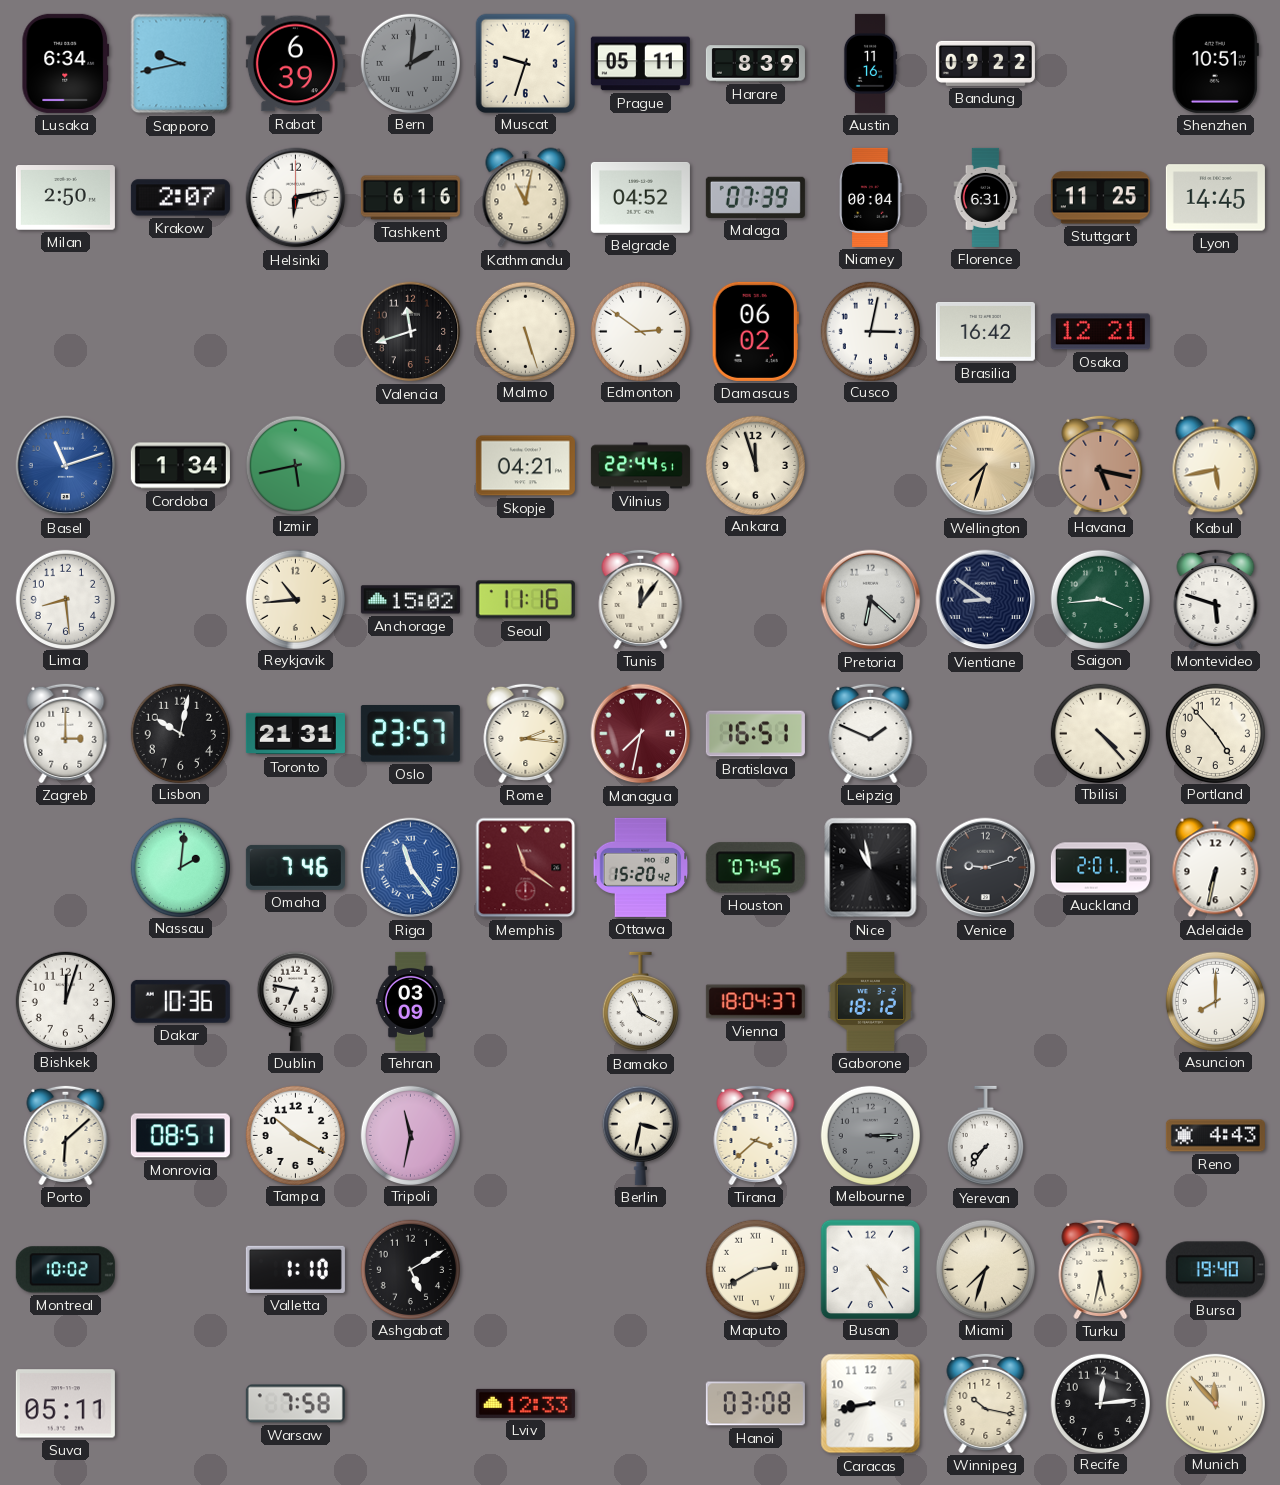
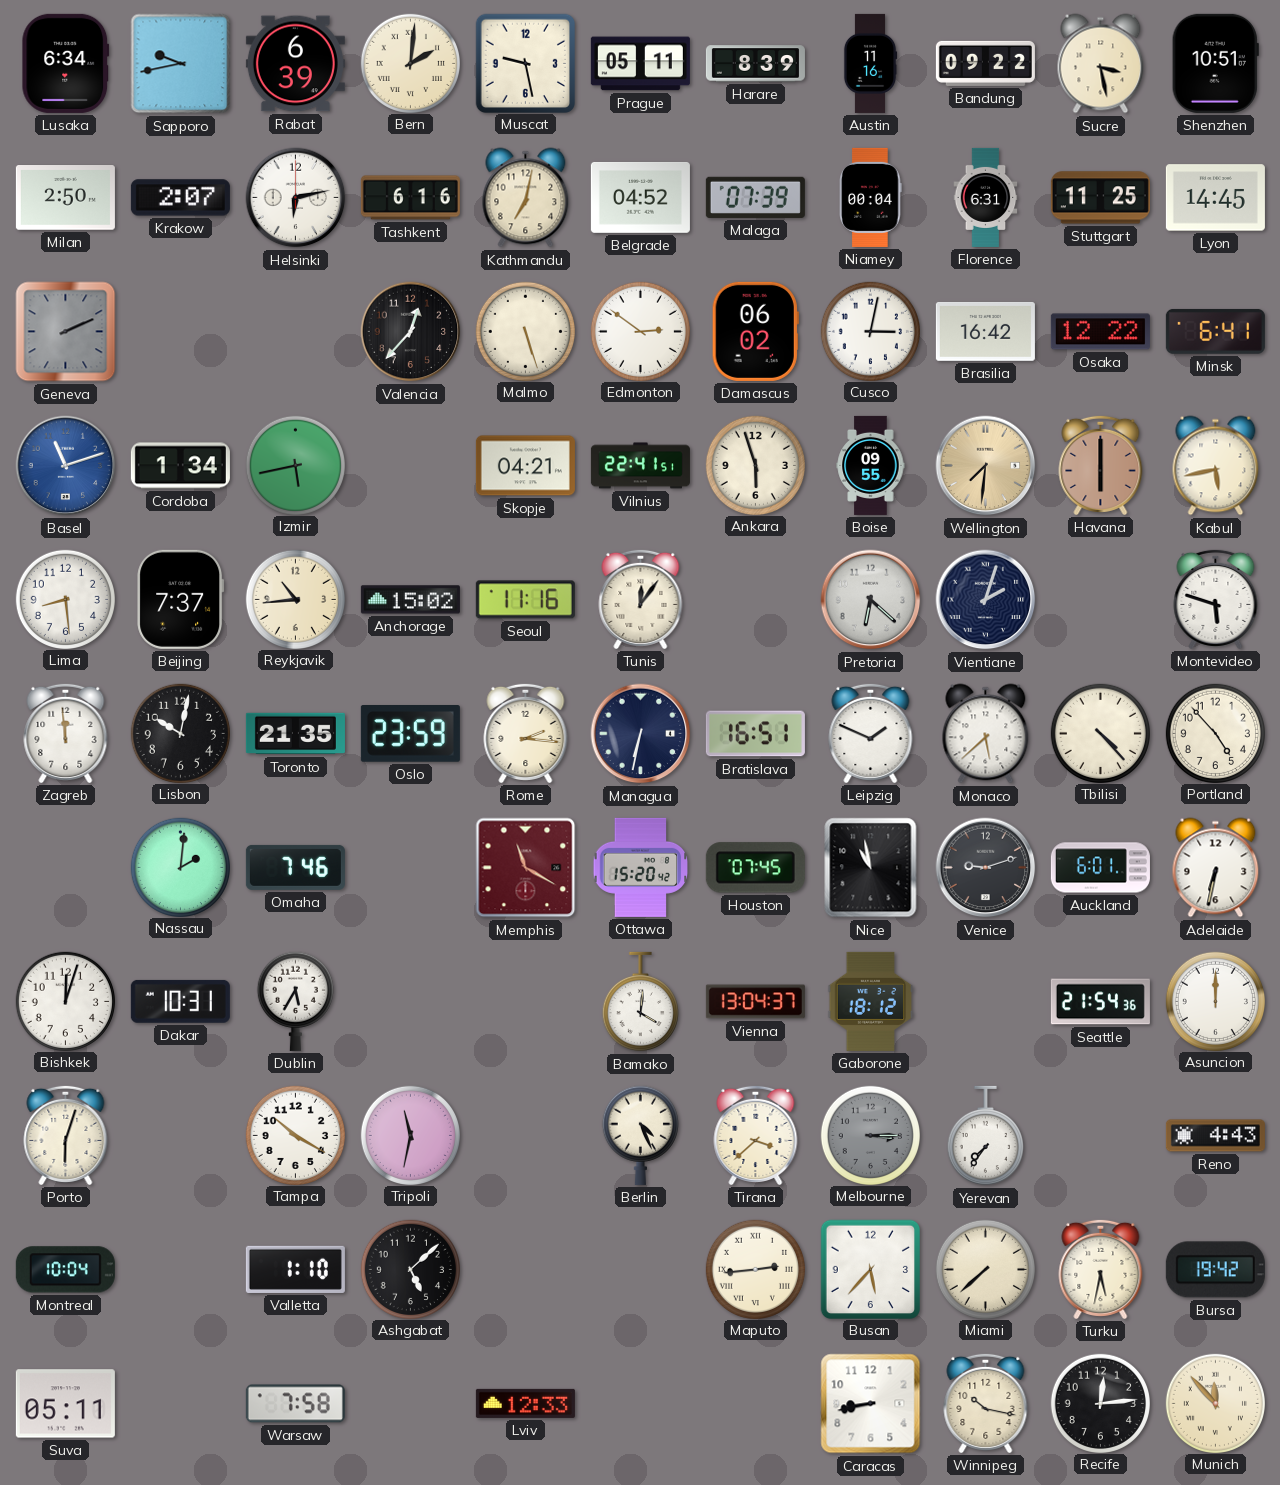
Bern dial: grey -> cream
Muscat: 9:33 -> 9:28
Sucre: none -> 3:28
Kathmandu: 11:02 -> 7:02
Geneva: none -> 2:11
Valencia: 11:42 -> 12:37
Osaka: 12:21 -> 12:22
Minsk: none -> 6:41
Vilnius: 22:44 -> 22:41
Ankara: 11:57 -> 5:57
Boise: none -> 09:55
Wellington: 7:33 -> 7:31
Havana: 5:17 -> 6:00
Beijing: none -> 7:37
Vientiane: 8:51 -> 2:03
Saigon: 3:44 -> none
Zagreb: 3:00 -> 11:59
Toronto: 21:31 -> 21:35
Oslo: 23:57 -> 23:59
Managua: 7:32 -> 6:32
Managua dial: burgundy -> navy
Monaco: none -> 5:38
Riga: 11:24 -> none
Memphis: 11:21 -> 11:20
Auckland: 2:01 -> 6:01
Dakar: 10:36 -> 10:31
Dublin: 6:47 -> 5:35
Tehran: 03:09 -> none
Bamako: 3:56 -> 4:01
Vienna: 18:04 -> 13:04
Seattle: none -> 21:54
Asuncion: 8:00 -> 12:00
Porto: 6:08 -> 6:03
Monrovia: 08:51 -> none
Berlin: 3:32 -> 4:26
Montreal: 10:02 -> 10:04
Ashgabat: 5:10 -> 5:08
Maputo: 2:40 -> 2:44
Busan: 4:25 -> 5:37
Miami: 7:33 -> 7:38
Bursa: 19:40 -> 19:42
Hanoi: 03:08 -> none
